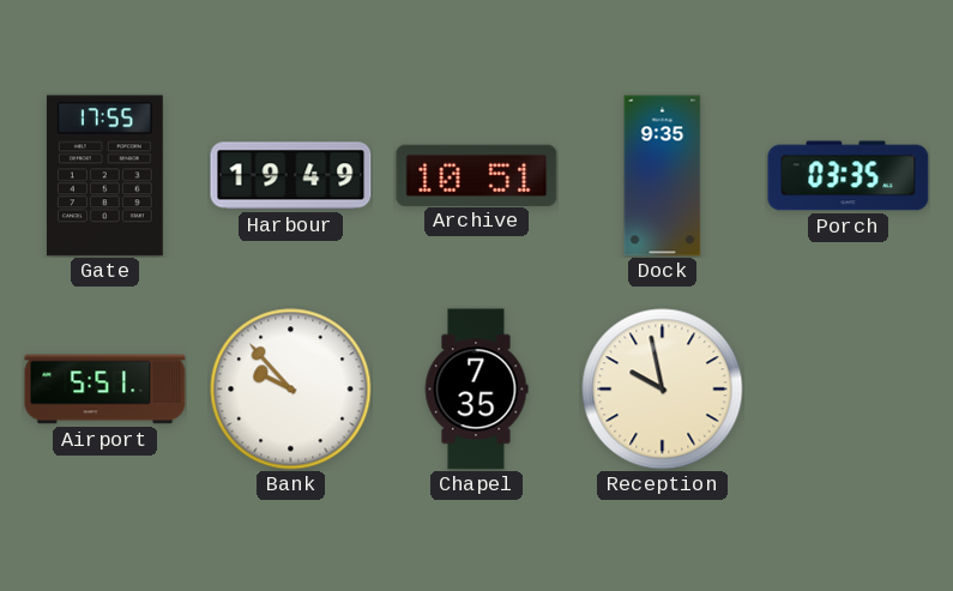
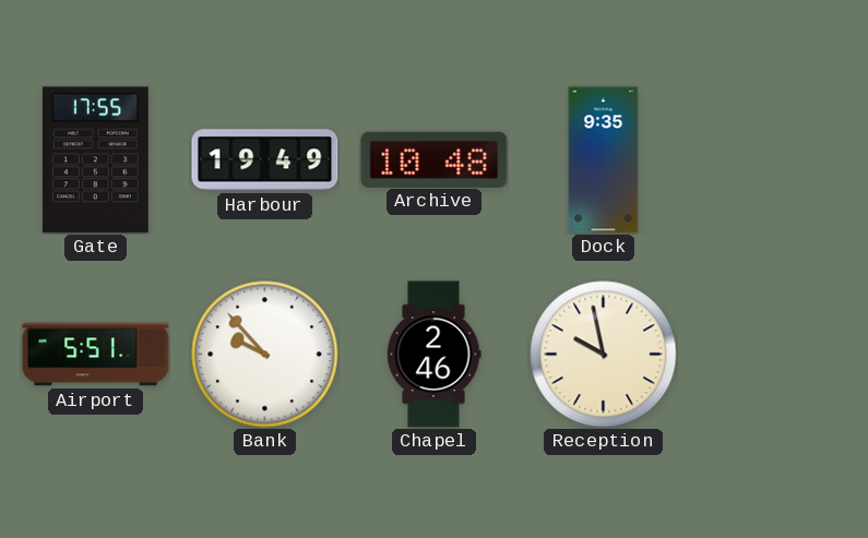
Archive: 10:51 -> 10:48
Porch: 03:35 -> none
Chapel: 7:35 -> 2:46
